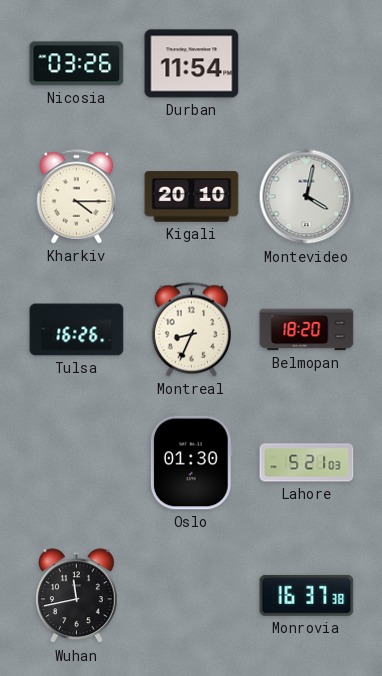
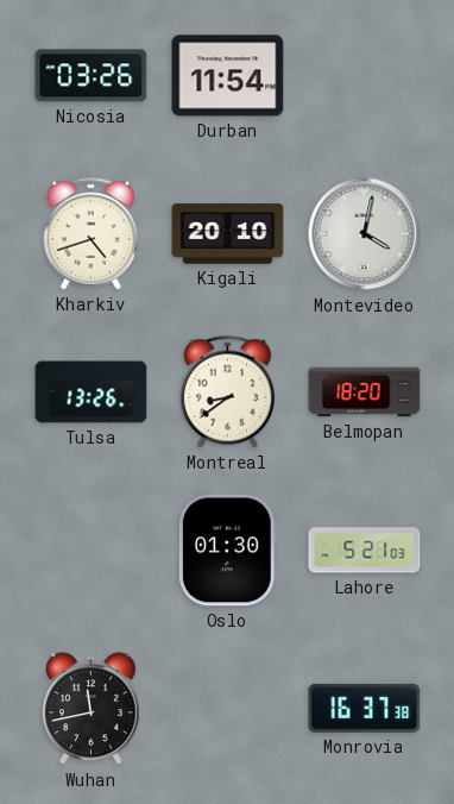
Kharkiv: 4:15 -> 4:42
Tulsa: 16:26 -> 13:26
Montreal: 8:34 -> 8:39
